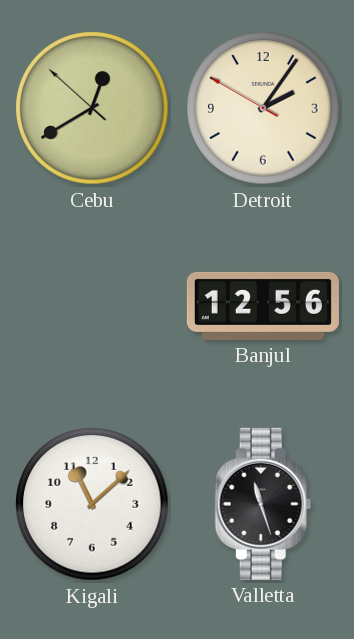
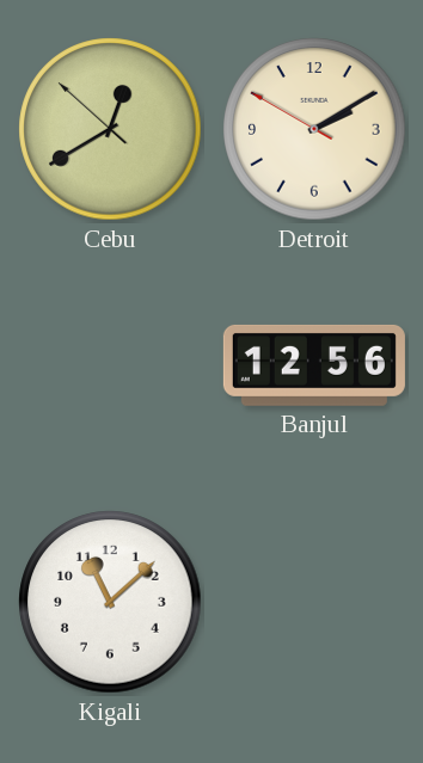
Detroit: 2:05 -> 2:09
Valletta: 11:27 -> none
